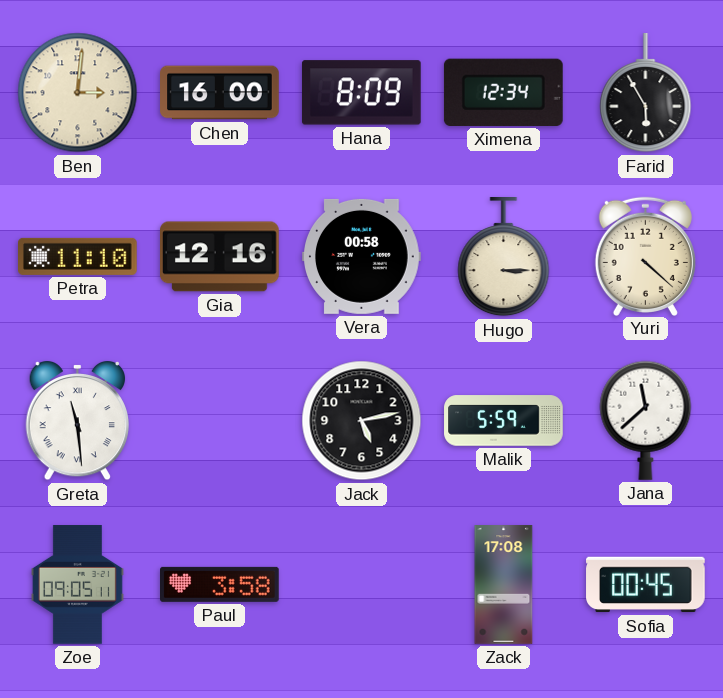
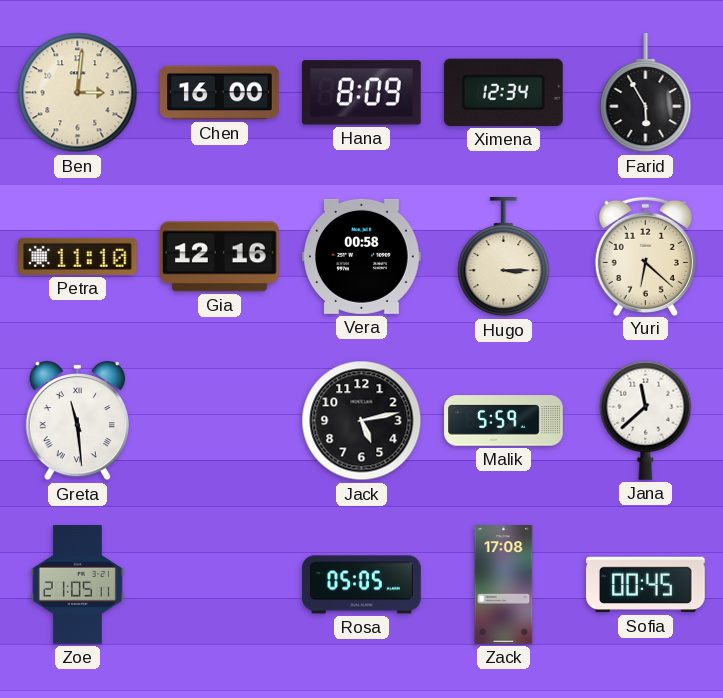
Yuri: 4:22 -> 6:22
Zoe: 09:05 -> 21:05
Paul: 3:58 -> none
Rosa: none -> 05:05
